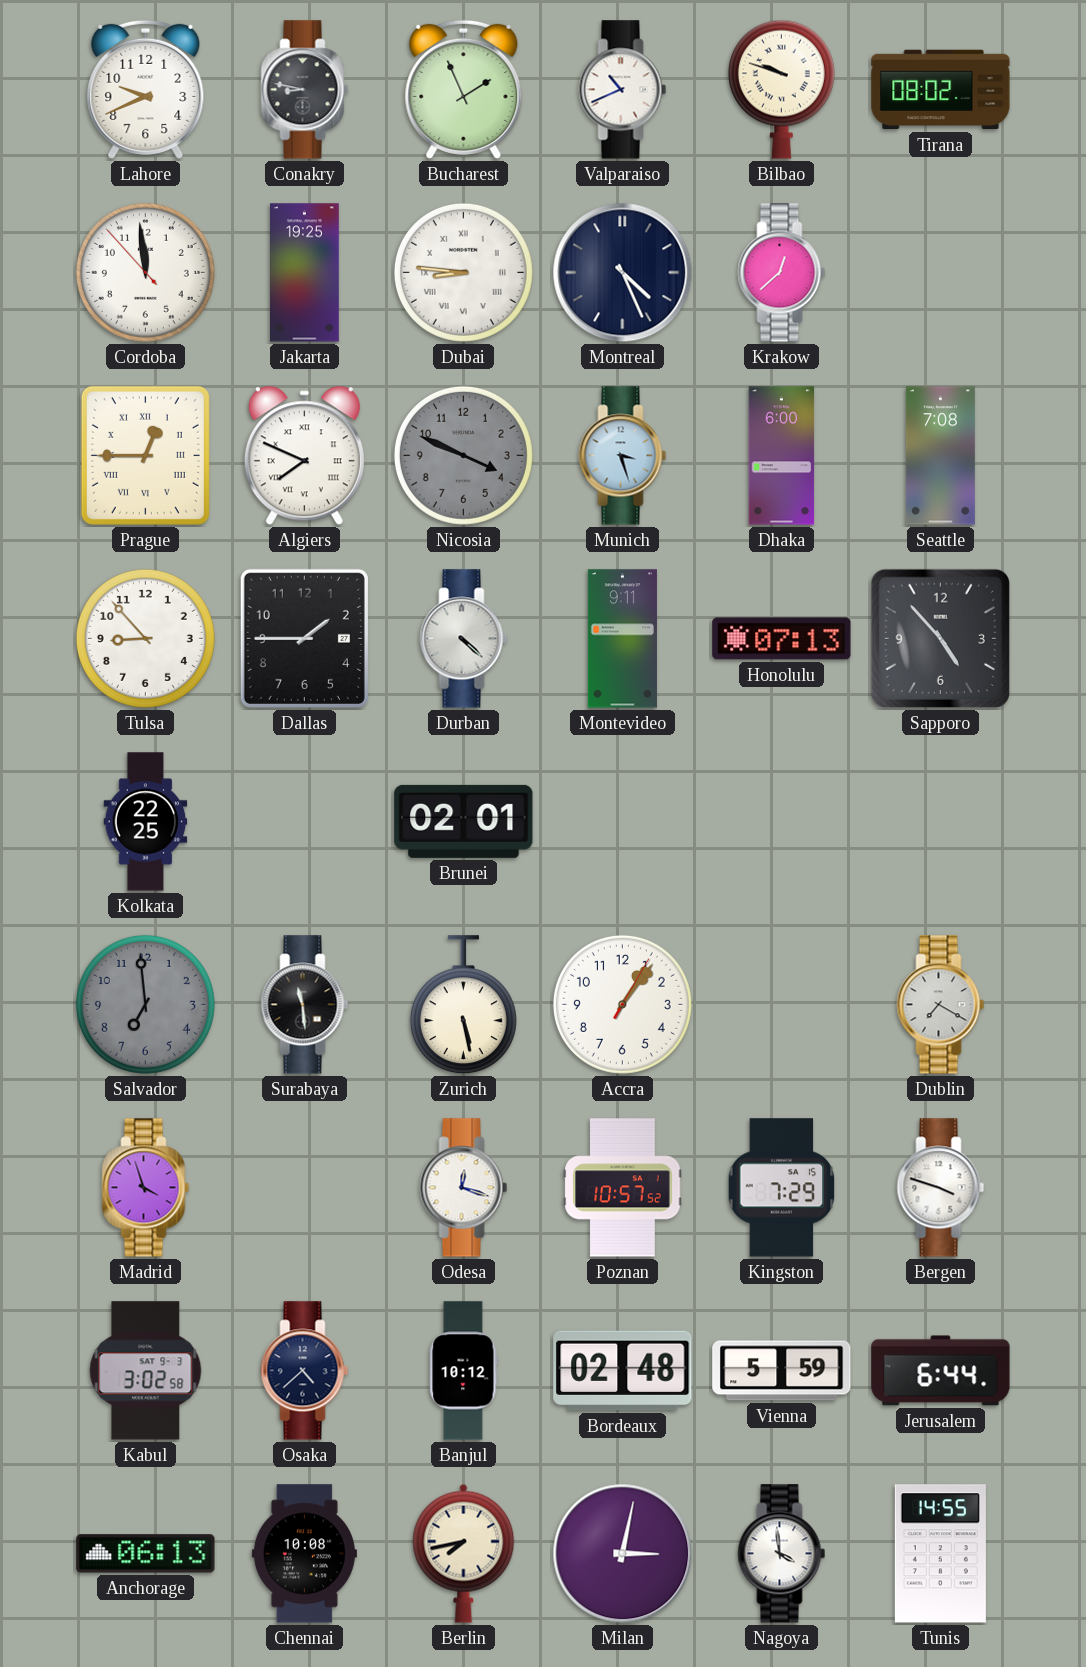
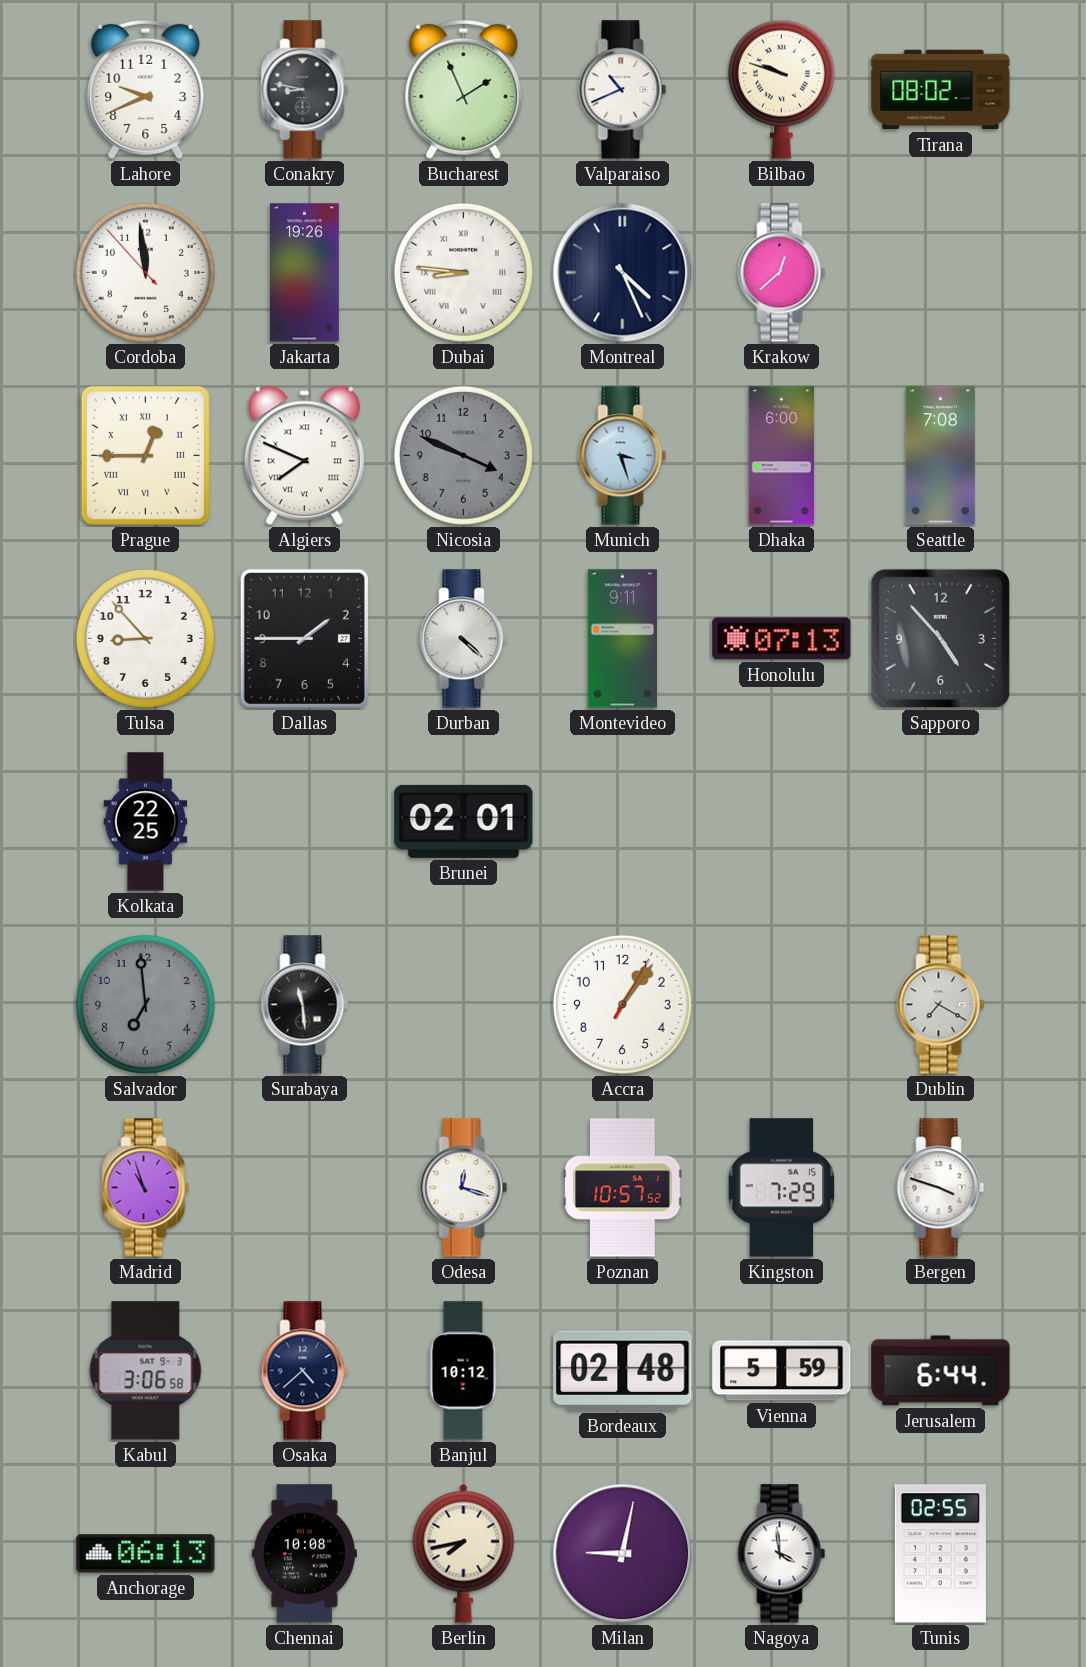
Jakarta: 19:25 -> 19:26
Zurich: 5:28 -> none
Madrid: 3:57 -> 10:57
Kabul: 3:02 -> 3:06
Milan: 3:02 -> 9:02
Tunis: 14:55 -> 02:55
